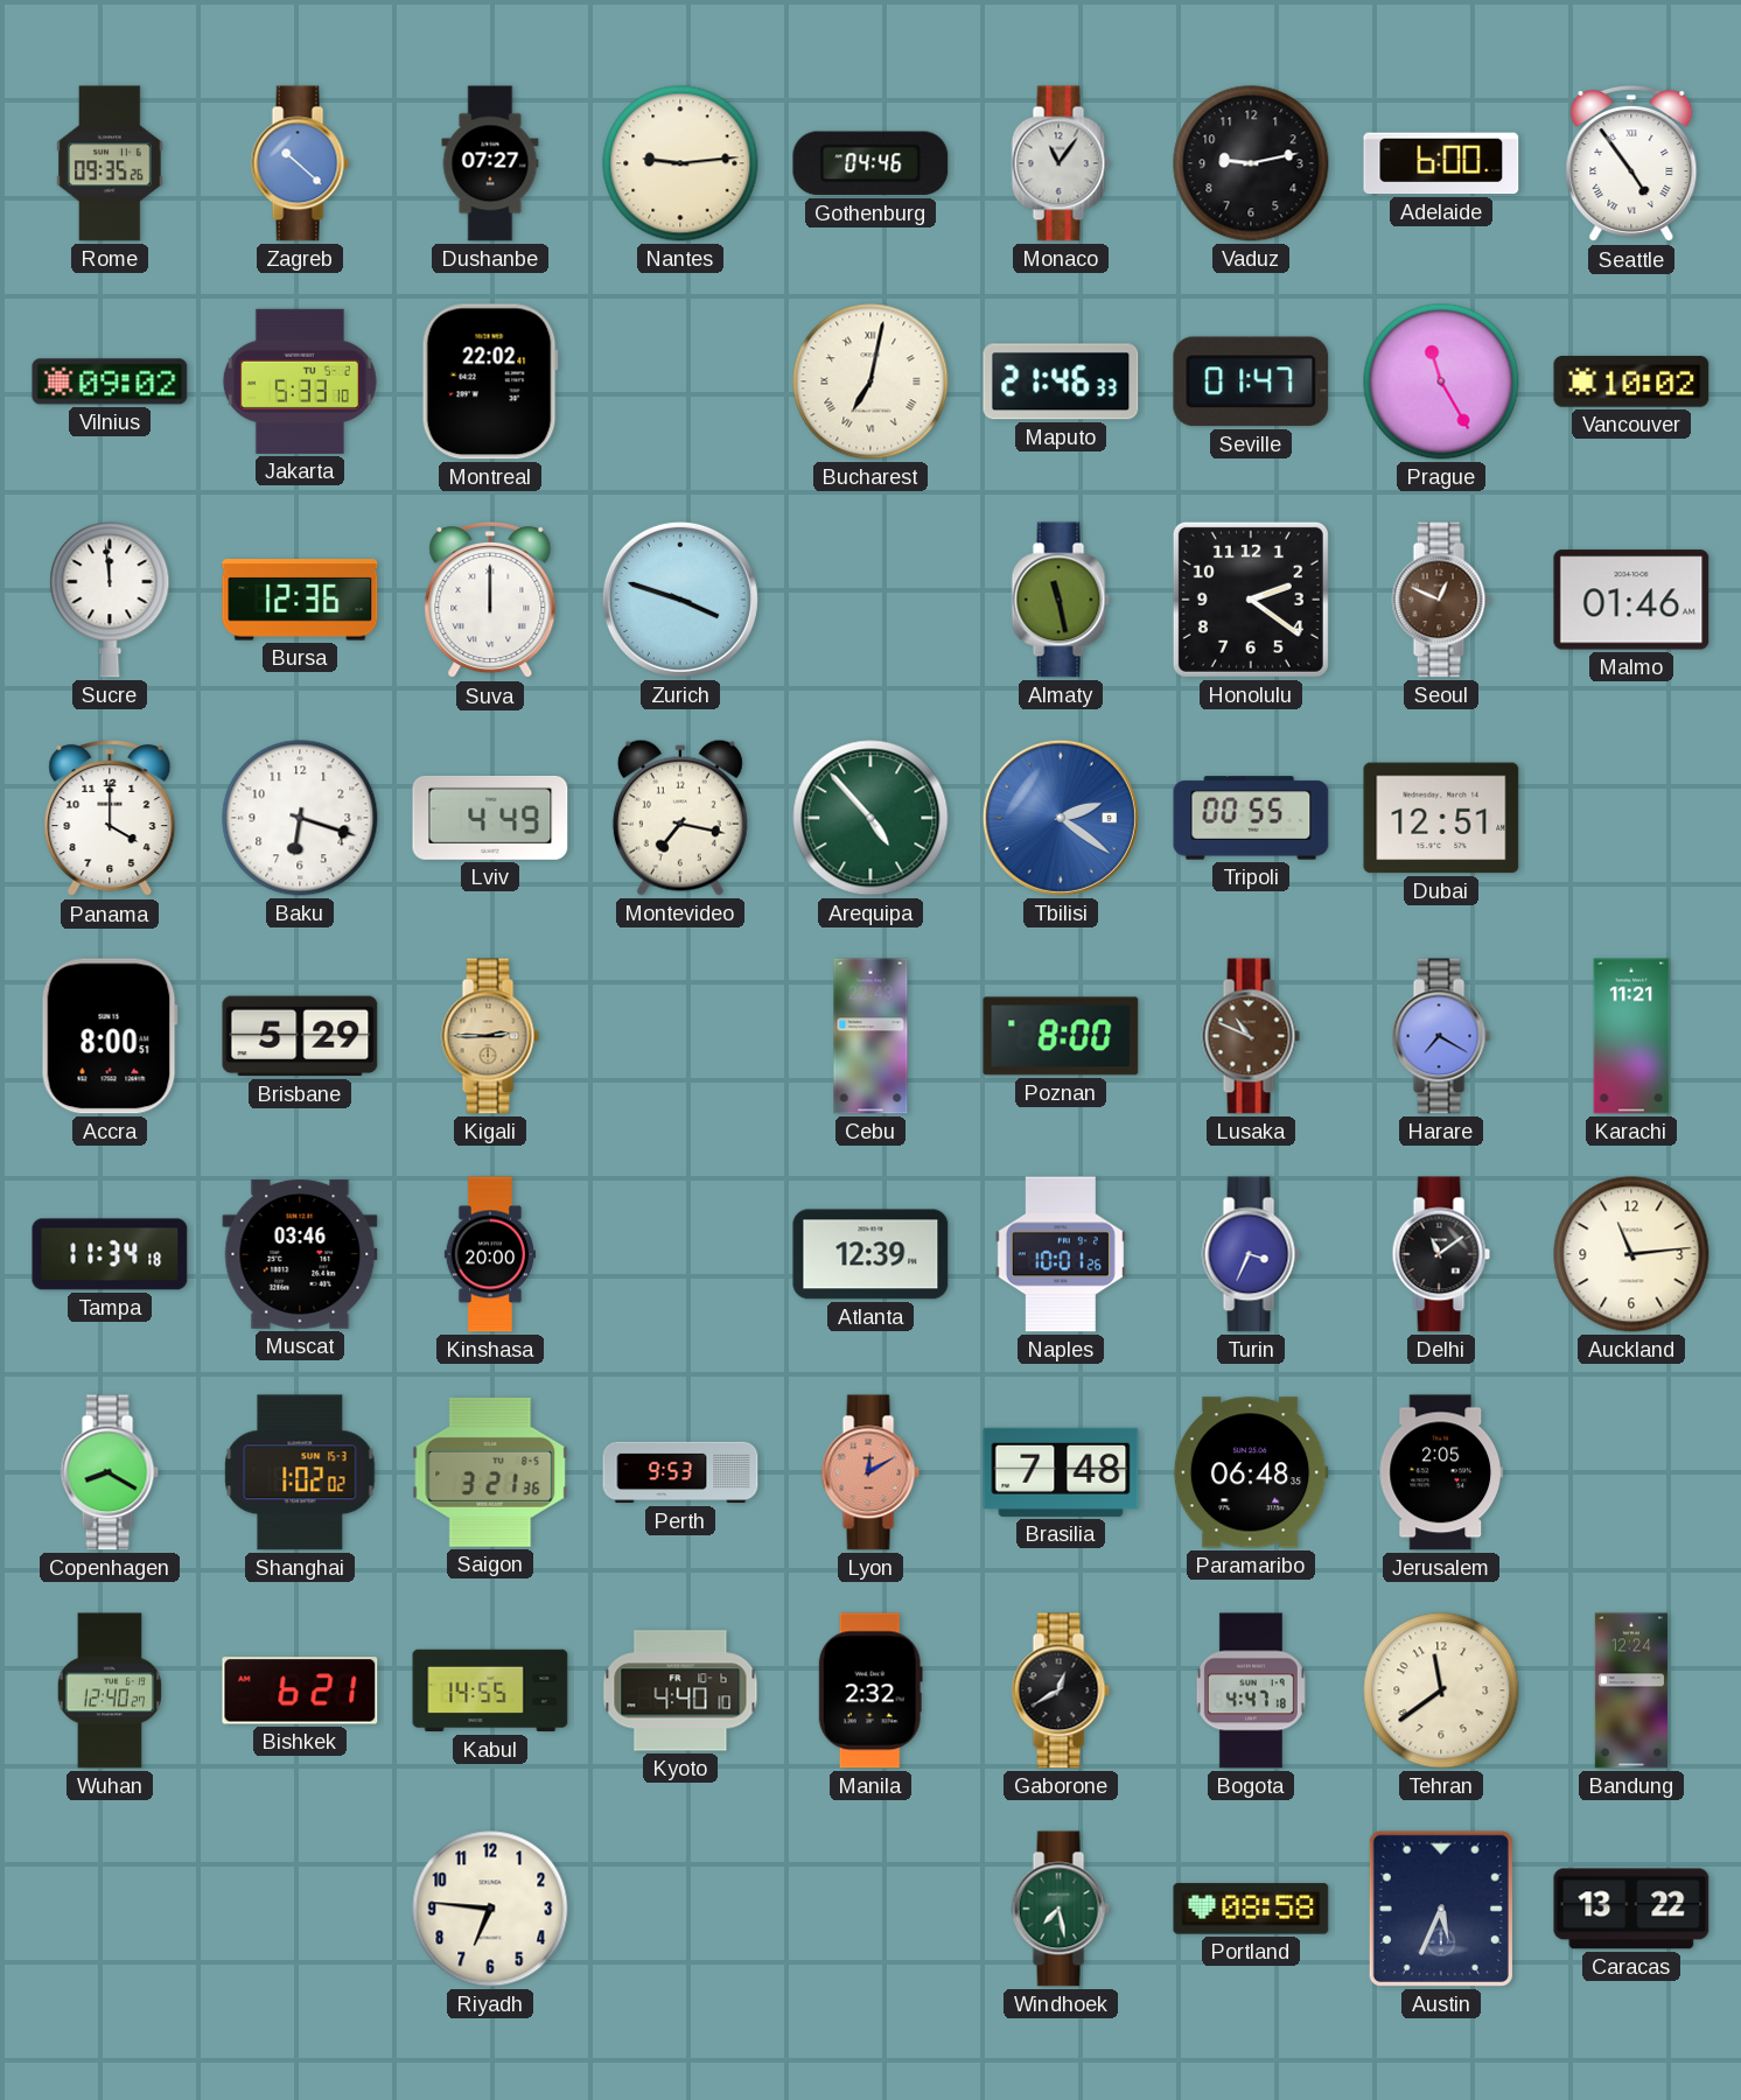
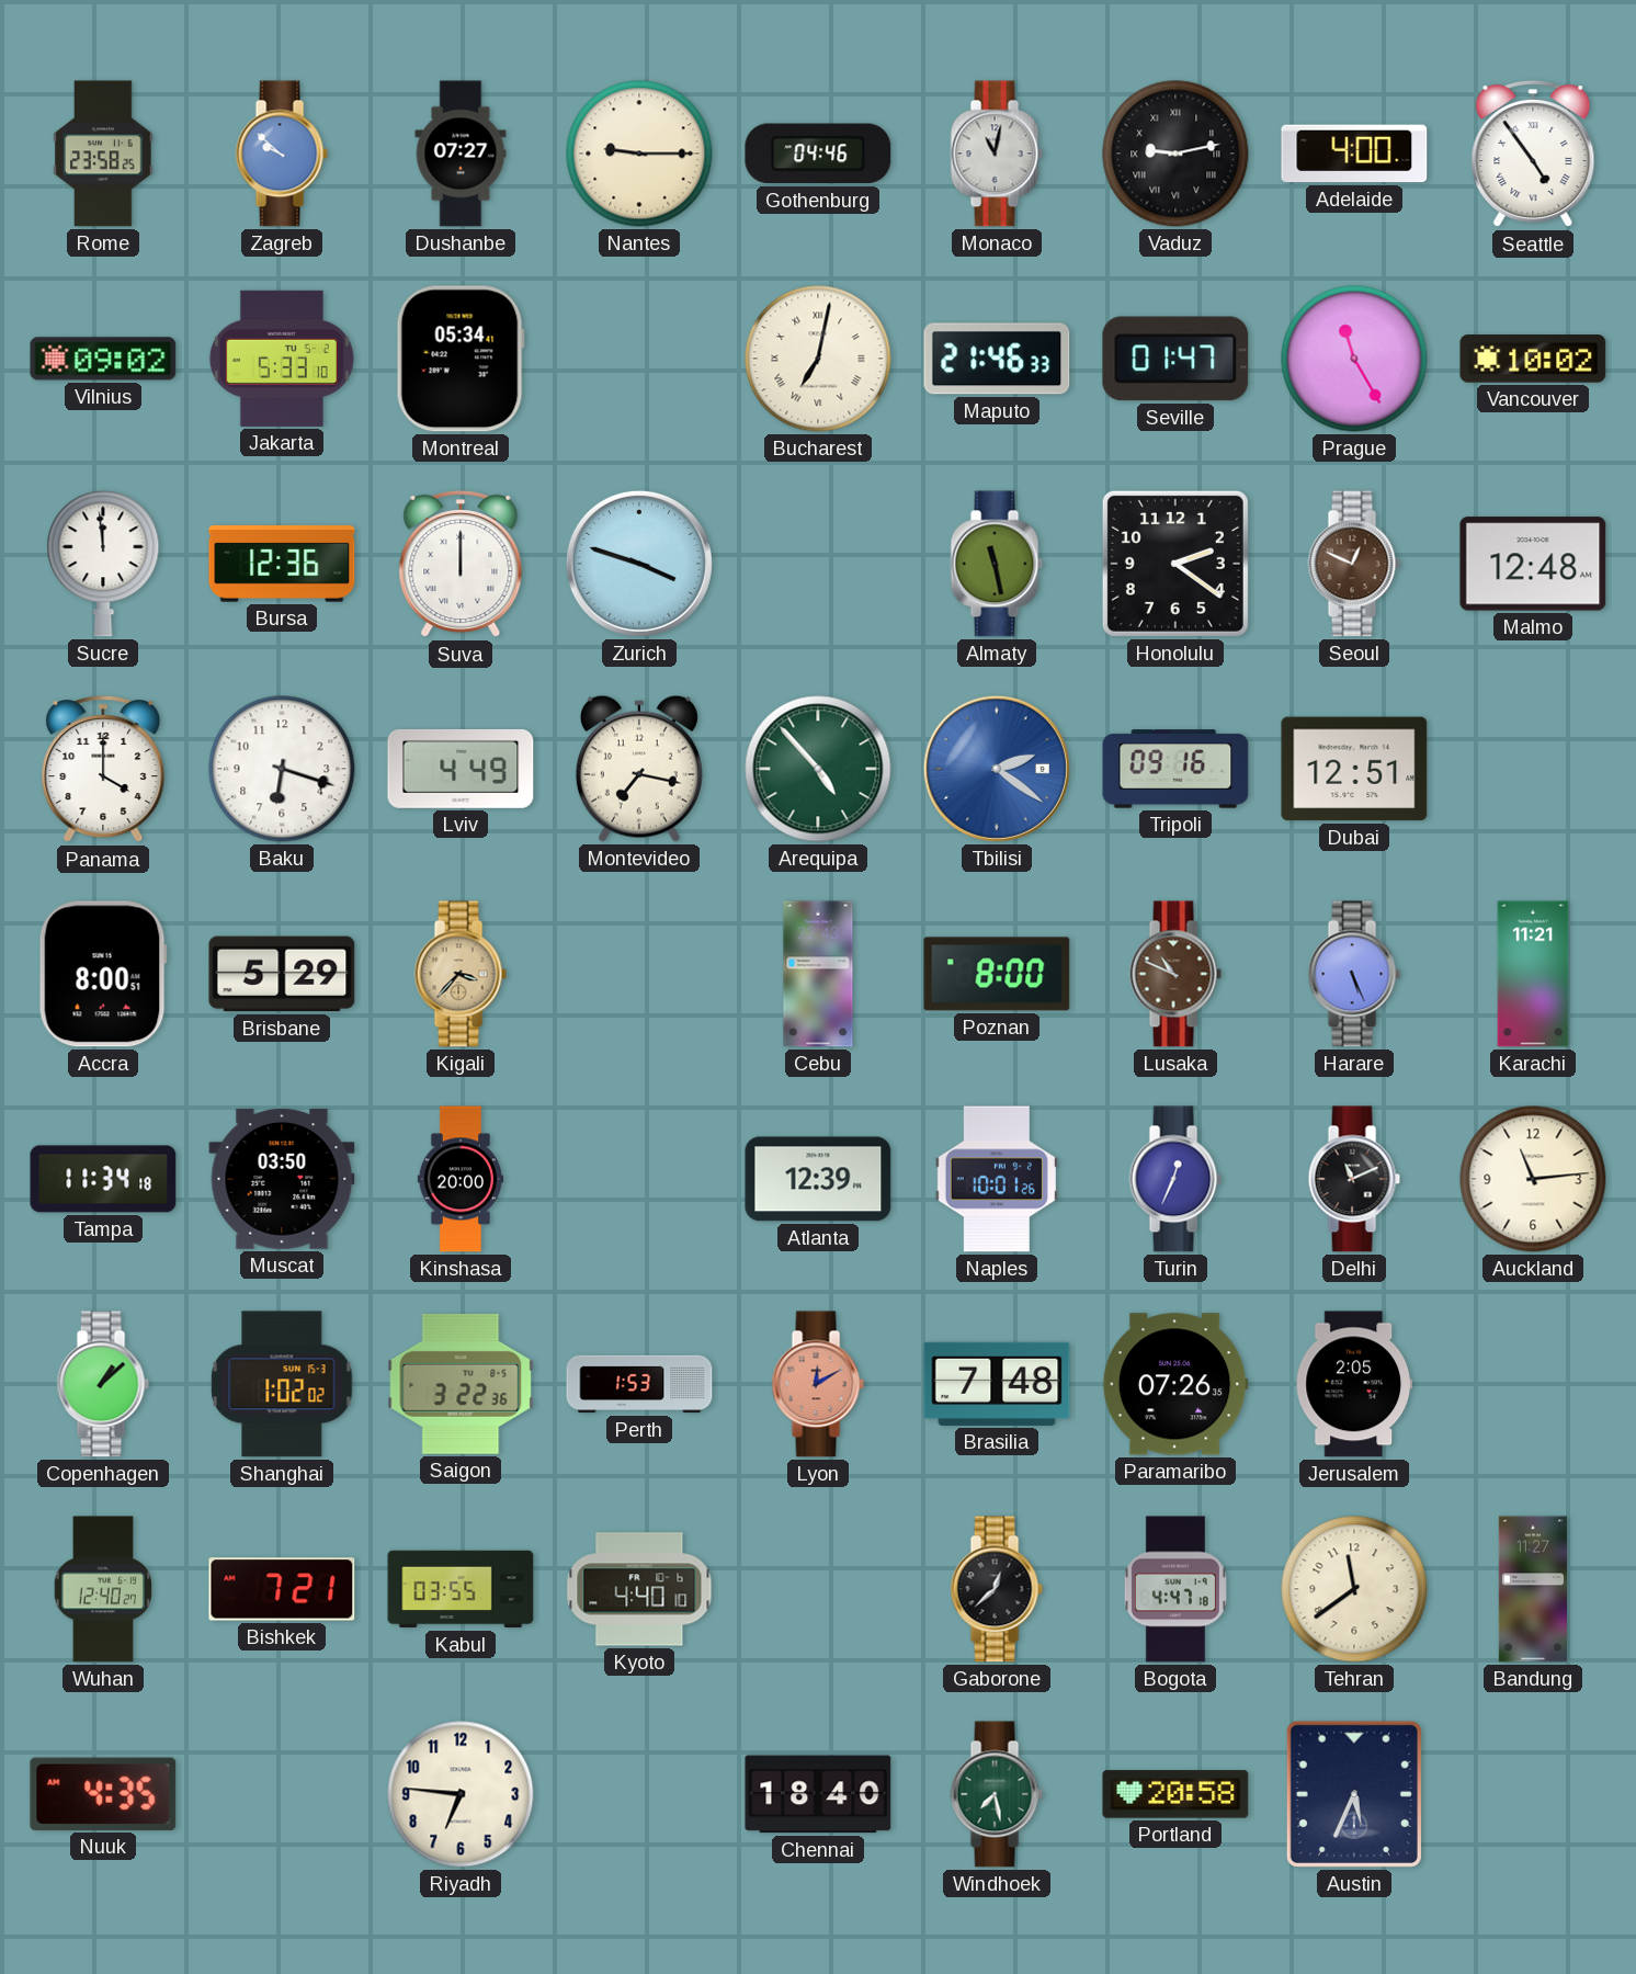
Rome: 09:35 -> 23:58
Zagreb: 10:22 -> 9:52
Nantes: 9:14 -> 9:15
Monaco: 11:06 -> 11:02
Vaduz numerals: Arabic -> Roman
Adelaide: 6:00 -> 4:00
Montreal: 22:02 -> 05:34
Malmo: 01:46 -> 12:48
Tripoli: 00:55 -> 09:16
Kigali: 2:45 -> 3:37
Harare: 7:20 -> 5:26
Muscat: 03:46 -> 03:50
Turin: 3:34 -> 12:34
Delhi: 11:09 -> 11:11
Copenhagen: 8:20 -> 1:08
Saigon: 3:21 -> 3:22
Perth: 9:53 -> 1:53
Paramaribo: 06:48 -> 07:26
Bishkek: 6:21 -> 7:21
Kabul: 14:55 -> 03:55
Manila: 2:32 -> none
Gaborone: 12:40 -> 12:38
Bandung: 12:24 -> 11:27
Nuuk: none -> 4:35
Chennai: none -> 18:40
Portland: 08:58 -> 20:58
Caracas: 13:22 -> none
